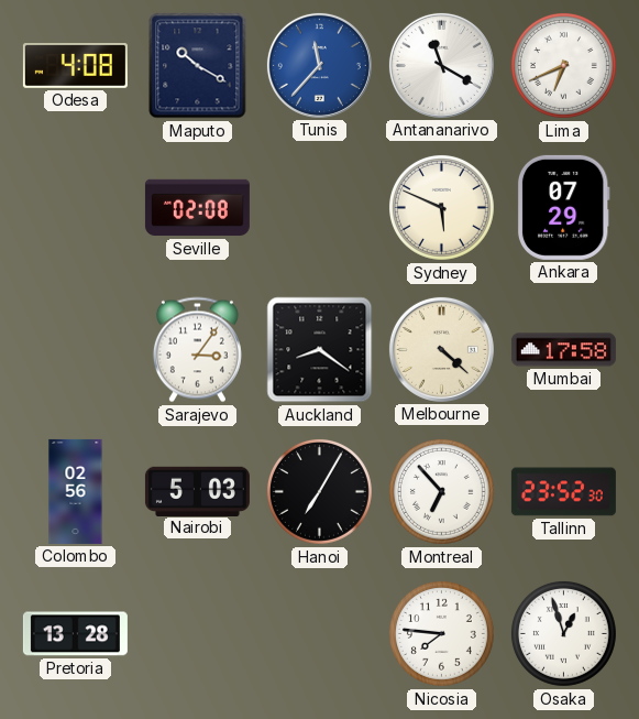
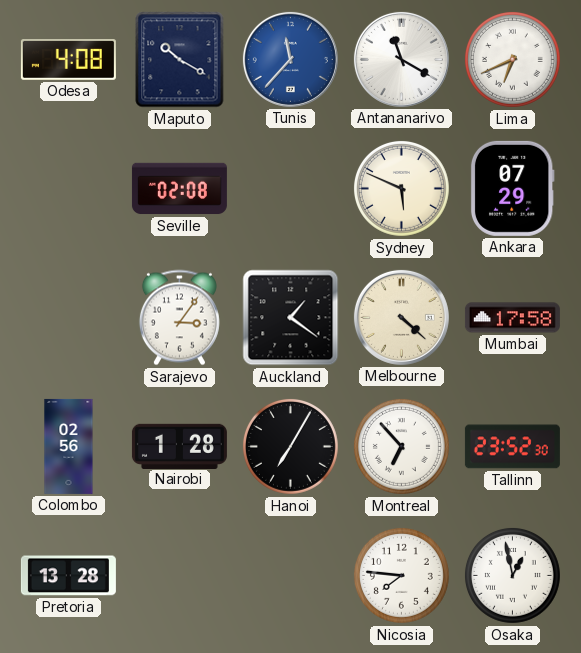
Auckland: 8:21 -> 1:21
Nairobi: 5:03 -> 1:28
Osaka: 12:57 -> 12:58
